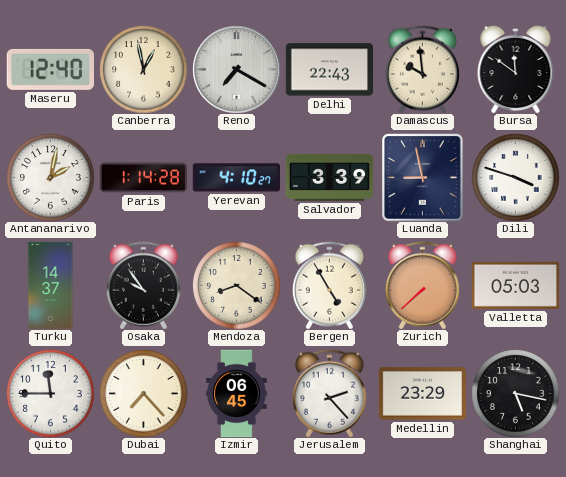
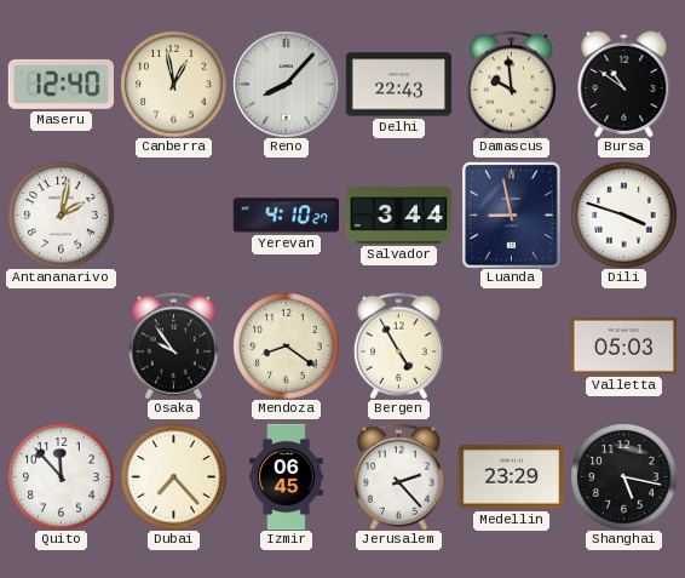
Reno: 7:20 -> 8:07
Bursa: 11:51 -> 10:51
Paris: 1:14 -> none
Salvador: 3:39 -> 3:44
Turku: 14:37 -> none
Zurich: 7:38 -> none
Quito: 11:45 -> 11:53
